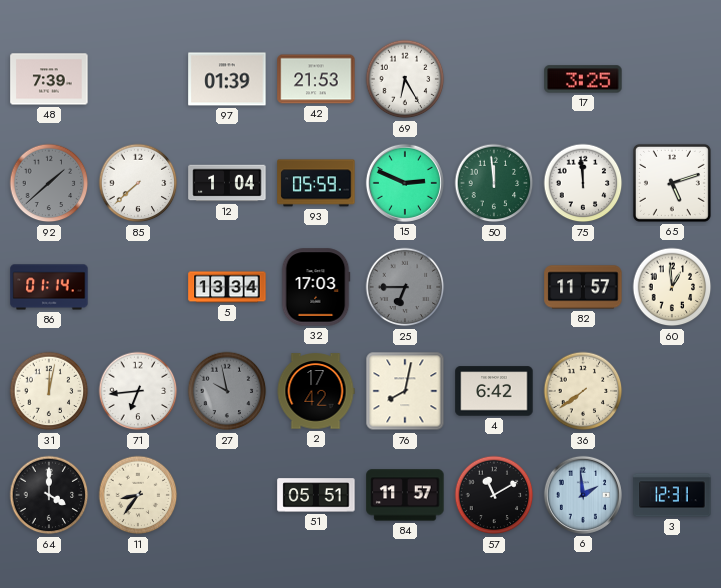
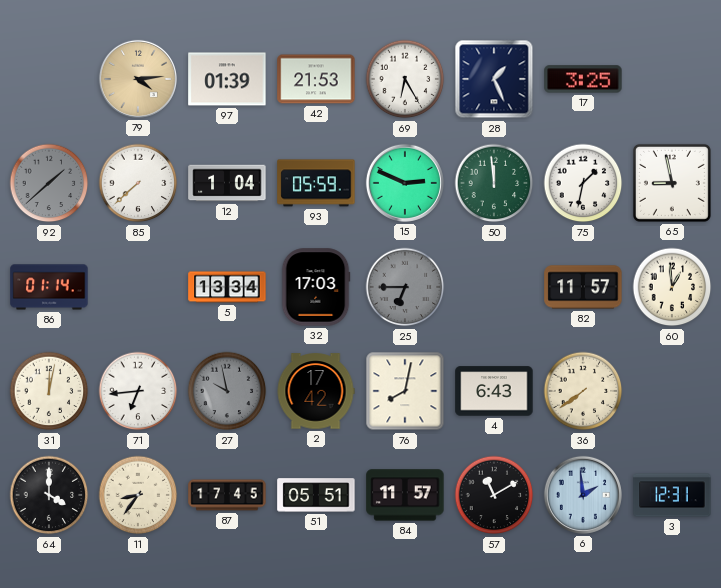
48: 7:39 -> none
79: none -> 4:14
28: none -> 1:26
75: 11:59 -> 1:32
65: 5:12 -> 8:58
4: 6:42 -> 6:43
87: none -> 17:45
